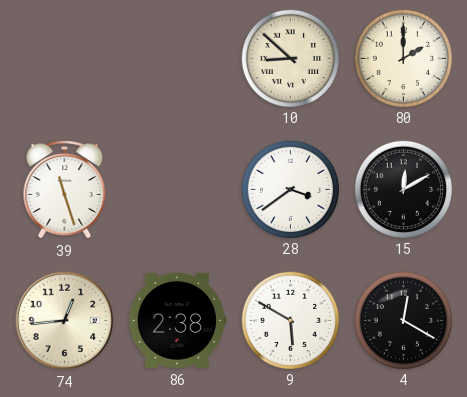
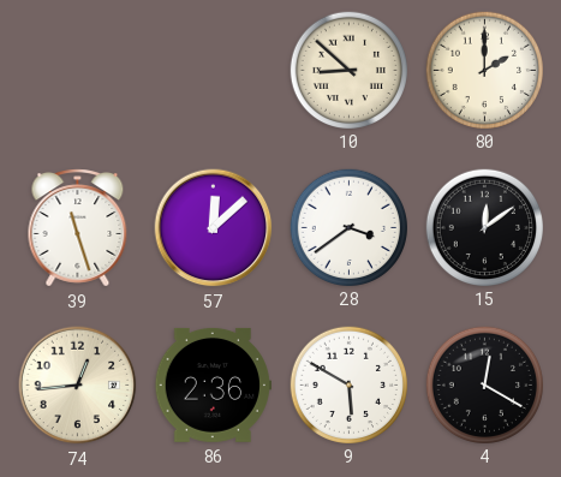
57: none -> 12:08
15: 12:10 -> 12:09
86: 2:38 -> 2:36
